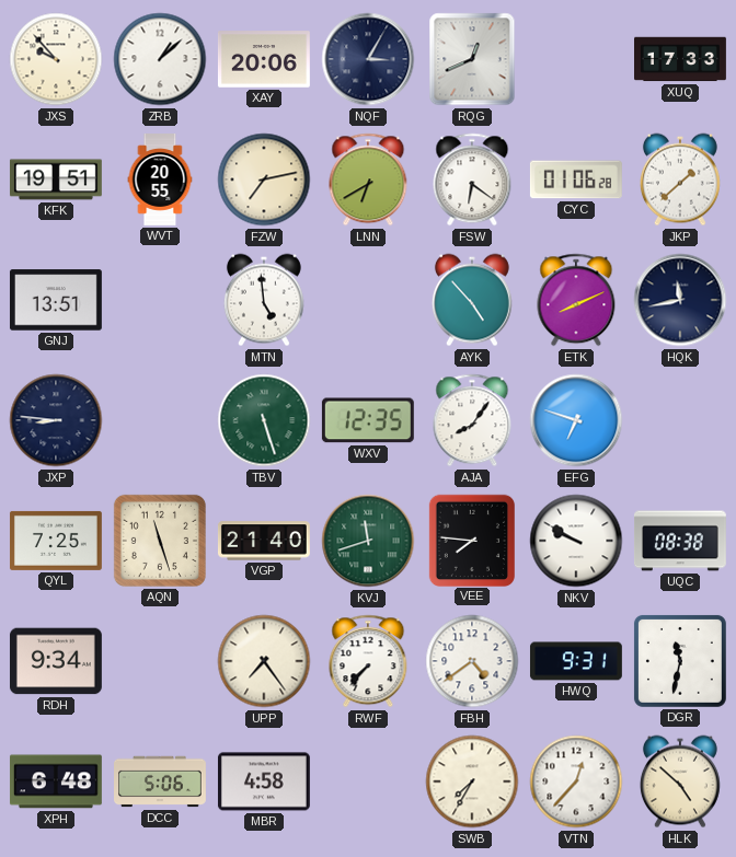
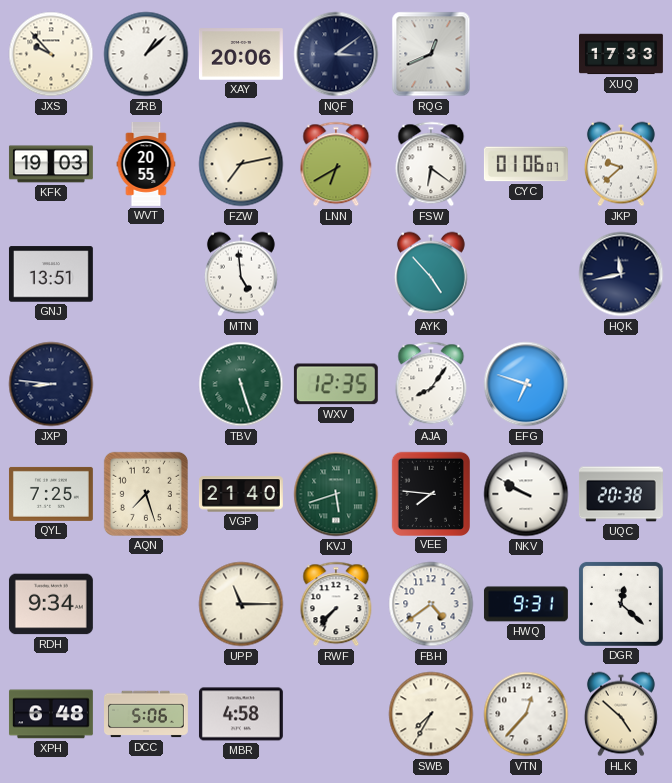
NQF: 3:05 -> 3:09
KFK: 19:51 -> 19:03
CYC: 01:06:28 -> 01:06:07
JKP: 1:38 -> 9:38
ETK: 8:11 -> none
AQN: 11:27 -> 7:27
KVJ: 11:42 -> 5:42
UQC: 08:38 -> 20:38
UPP: 7:24 -> 11:15
DGR: 11:32 -> 12:22
